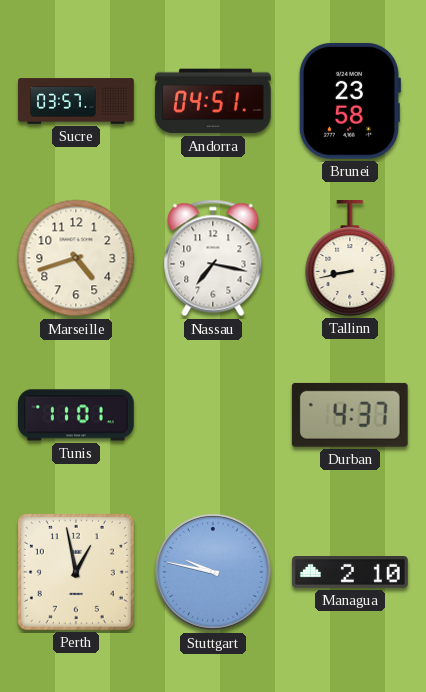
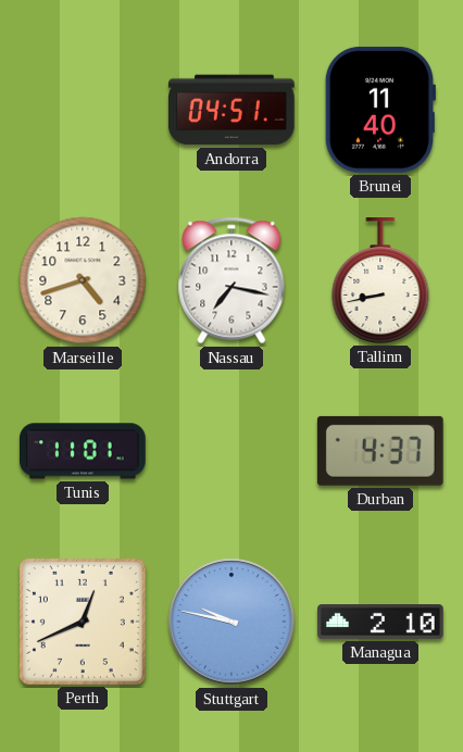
Sucre: 03:57 -> none
Brunei: 23:58 -> 11:40
Perth: 12:58 -> 12:41
